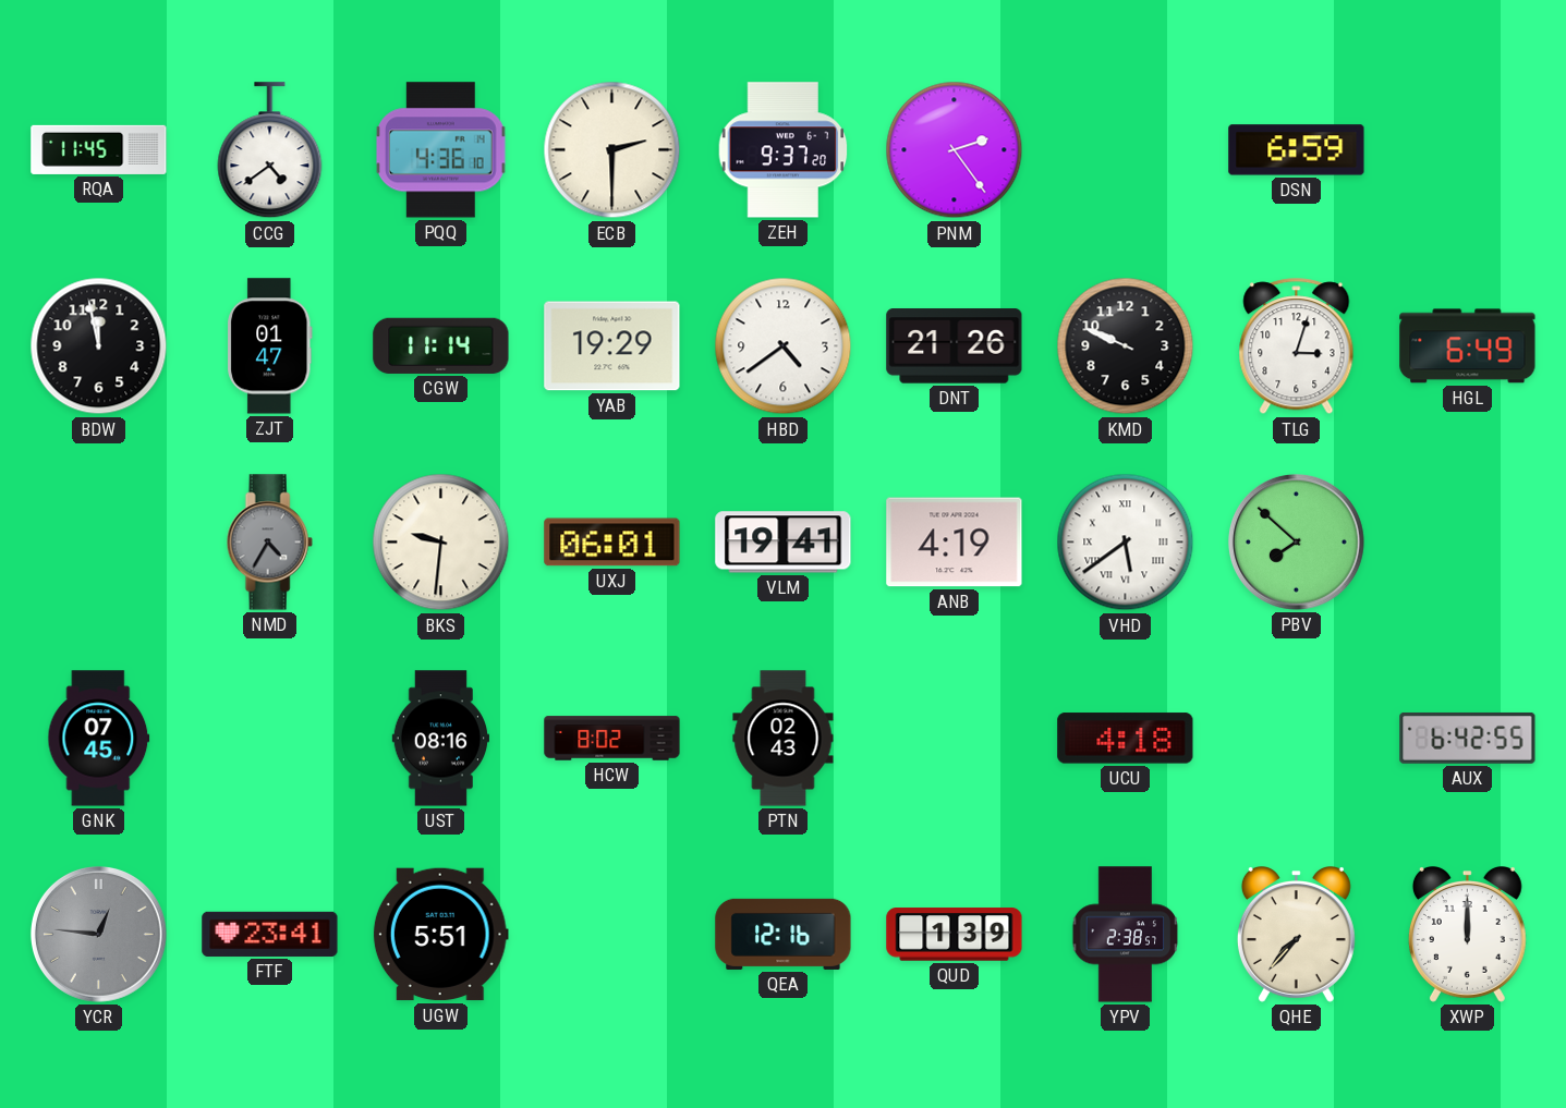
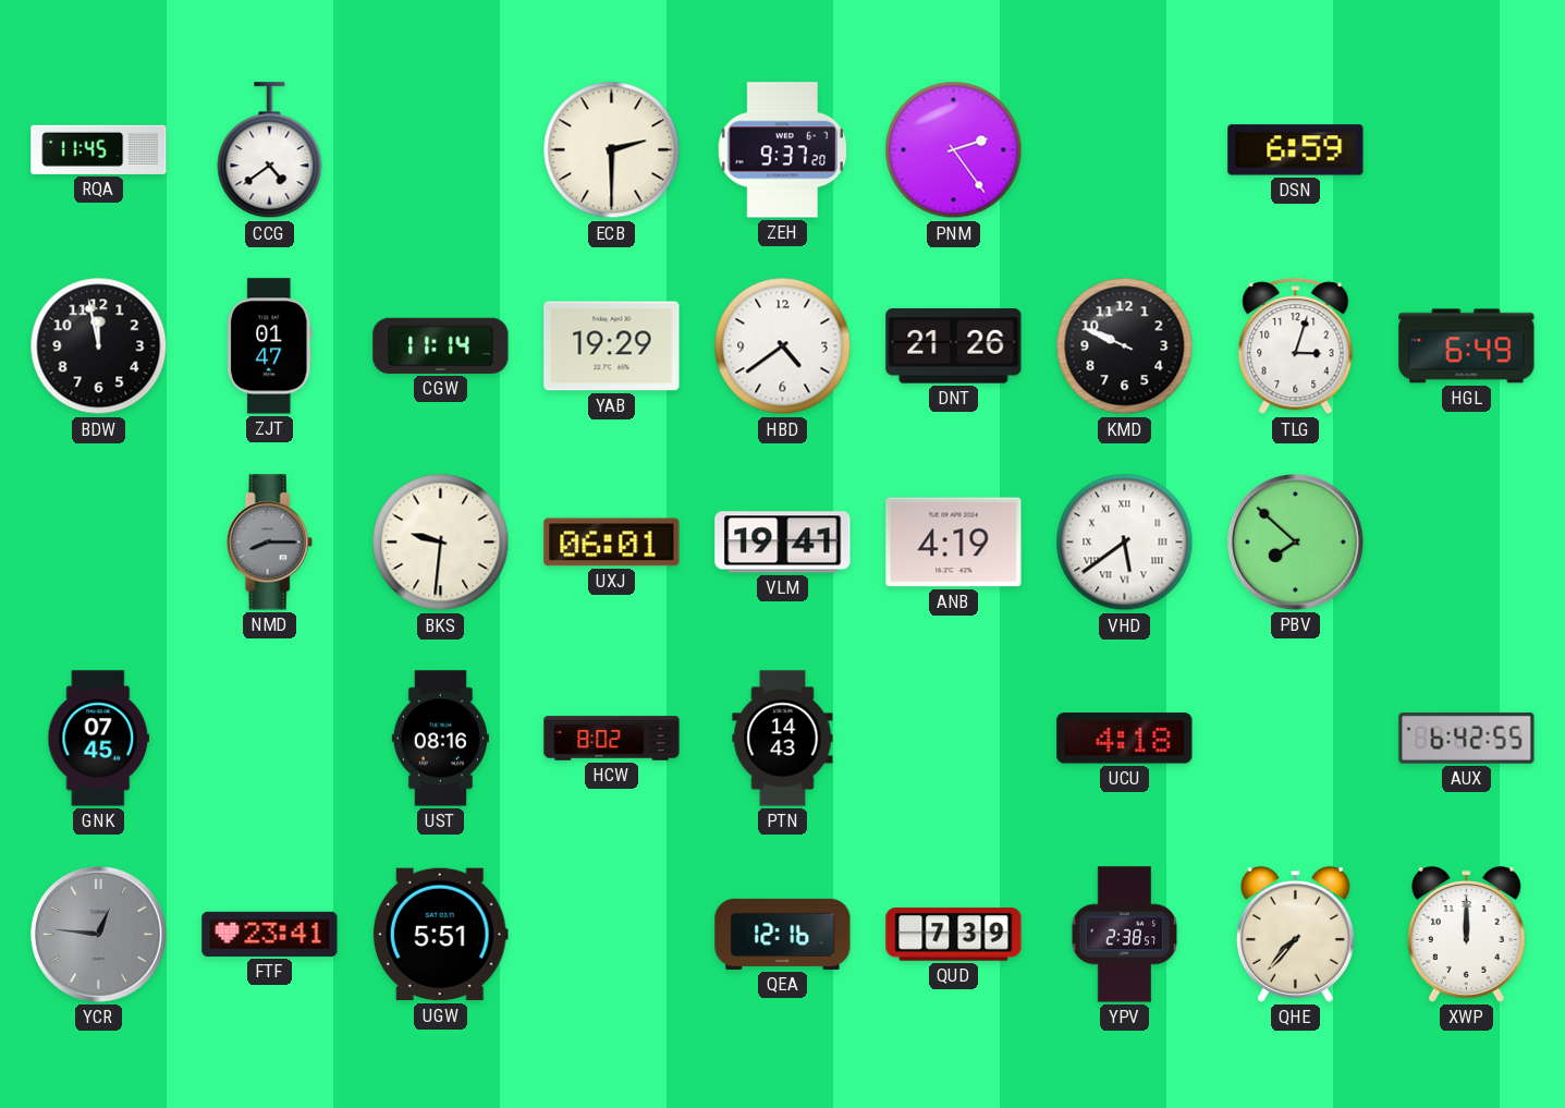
PQQ: 4:36 -> none
NMD: 4:35 -> 8:15
PTN: 02:43 -> 14:43
QUD: 1:39 -> 7:39
